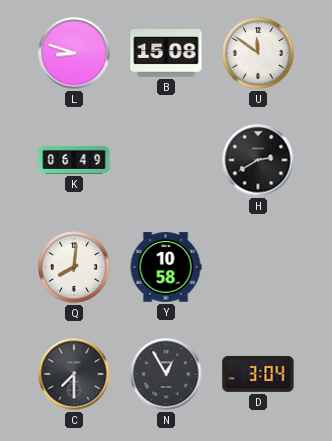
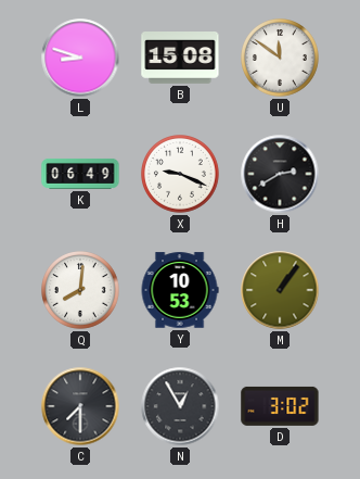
X: none -> 9:19
Y: 10:58 -> 10:53
M: none -> 1:06
D: 3:04 -> 3:02
